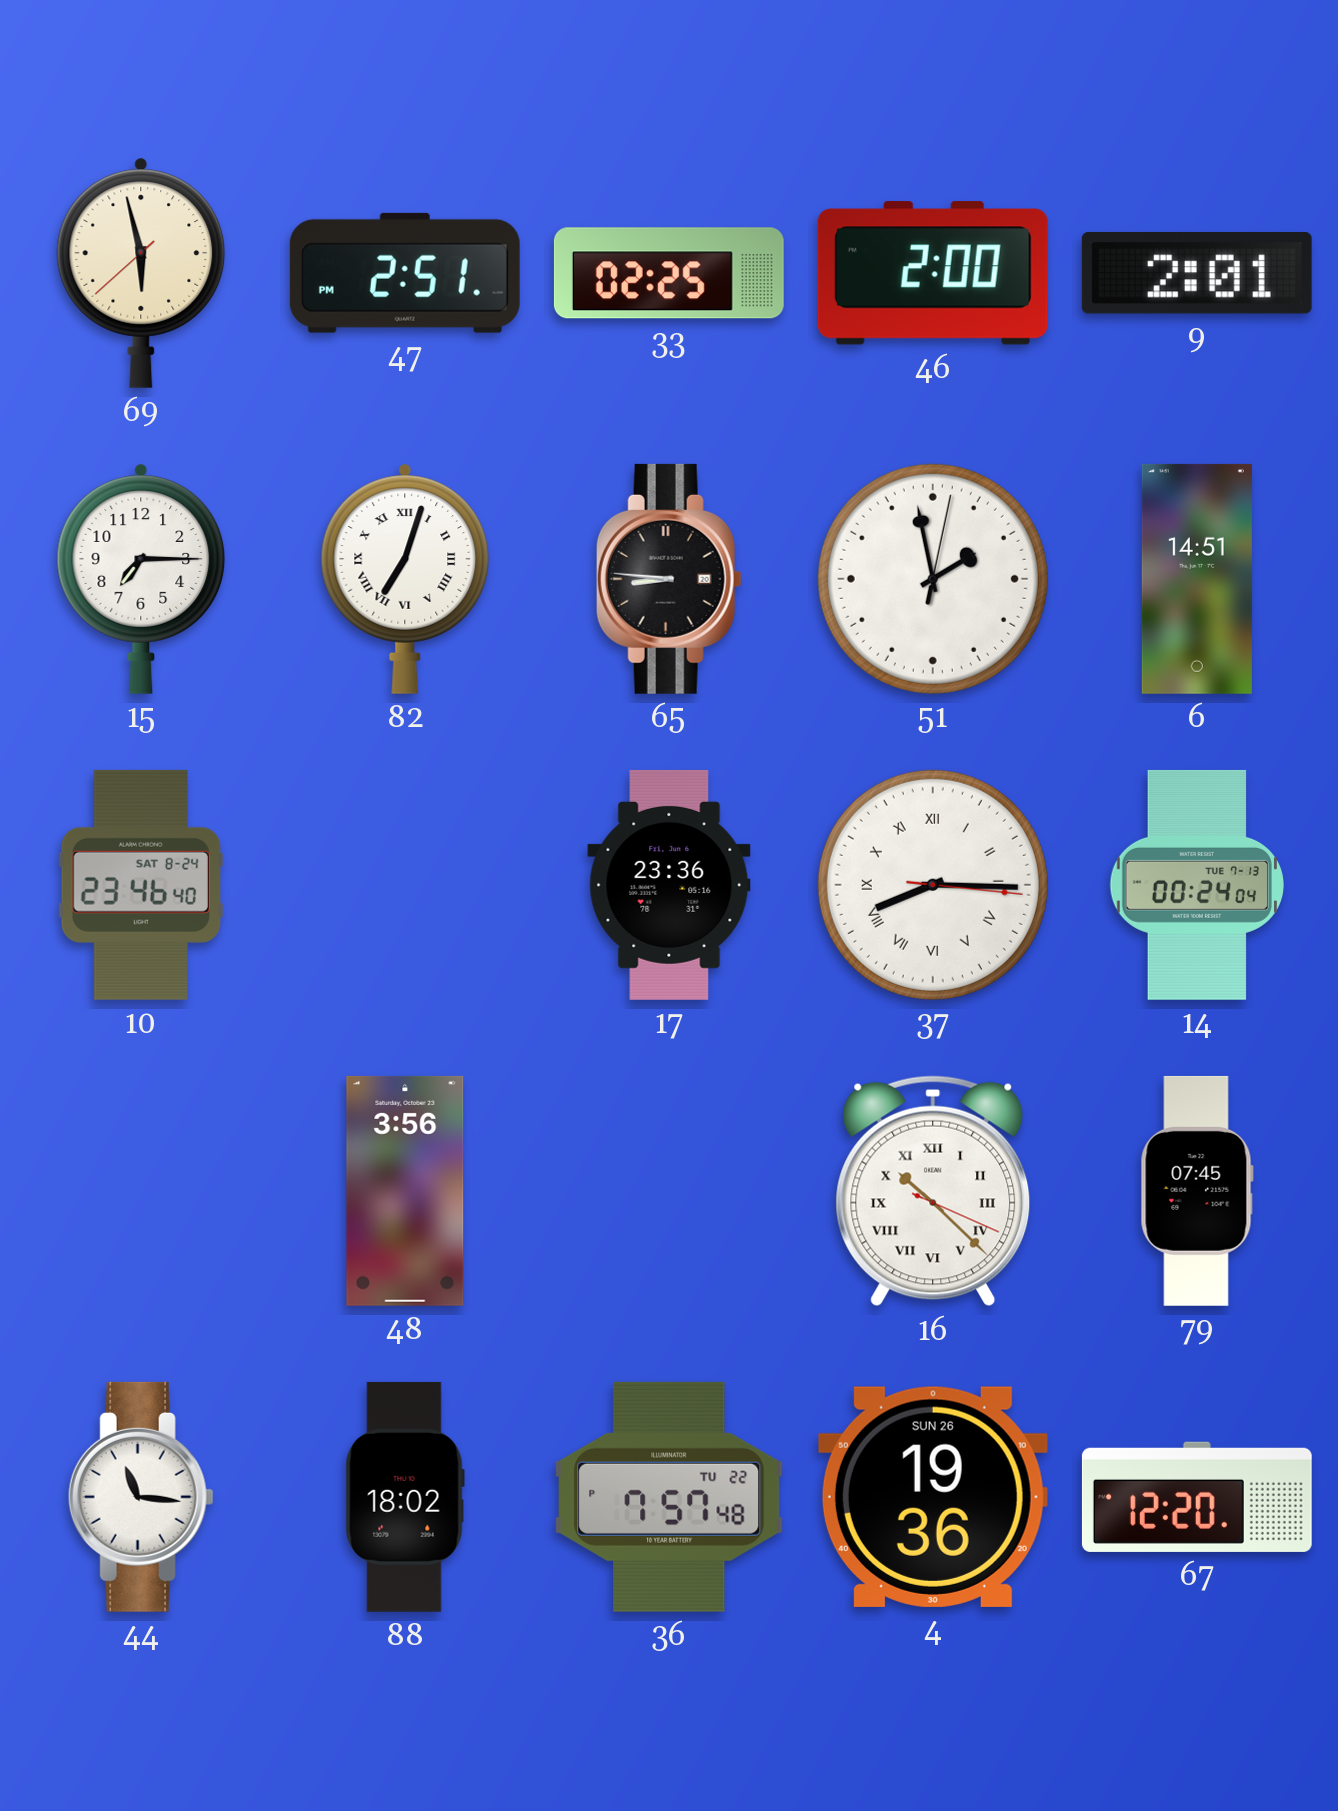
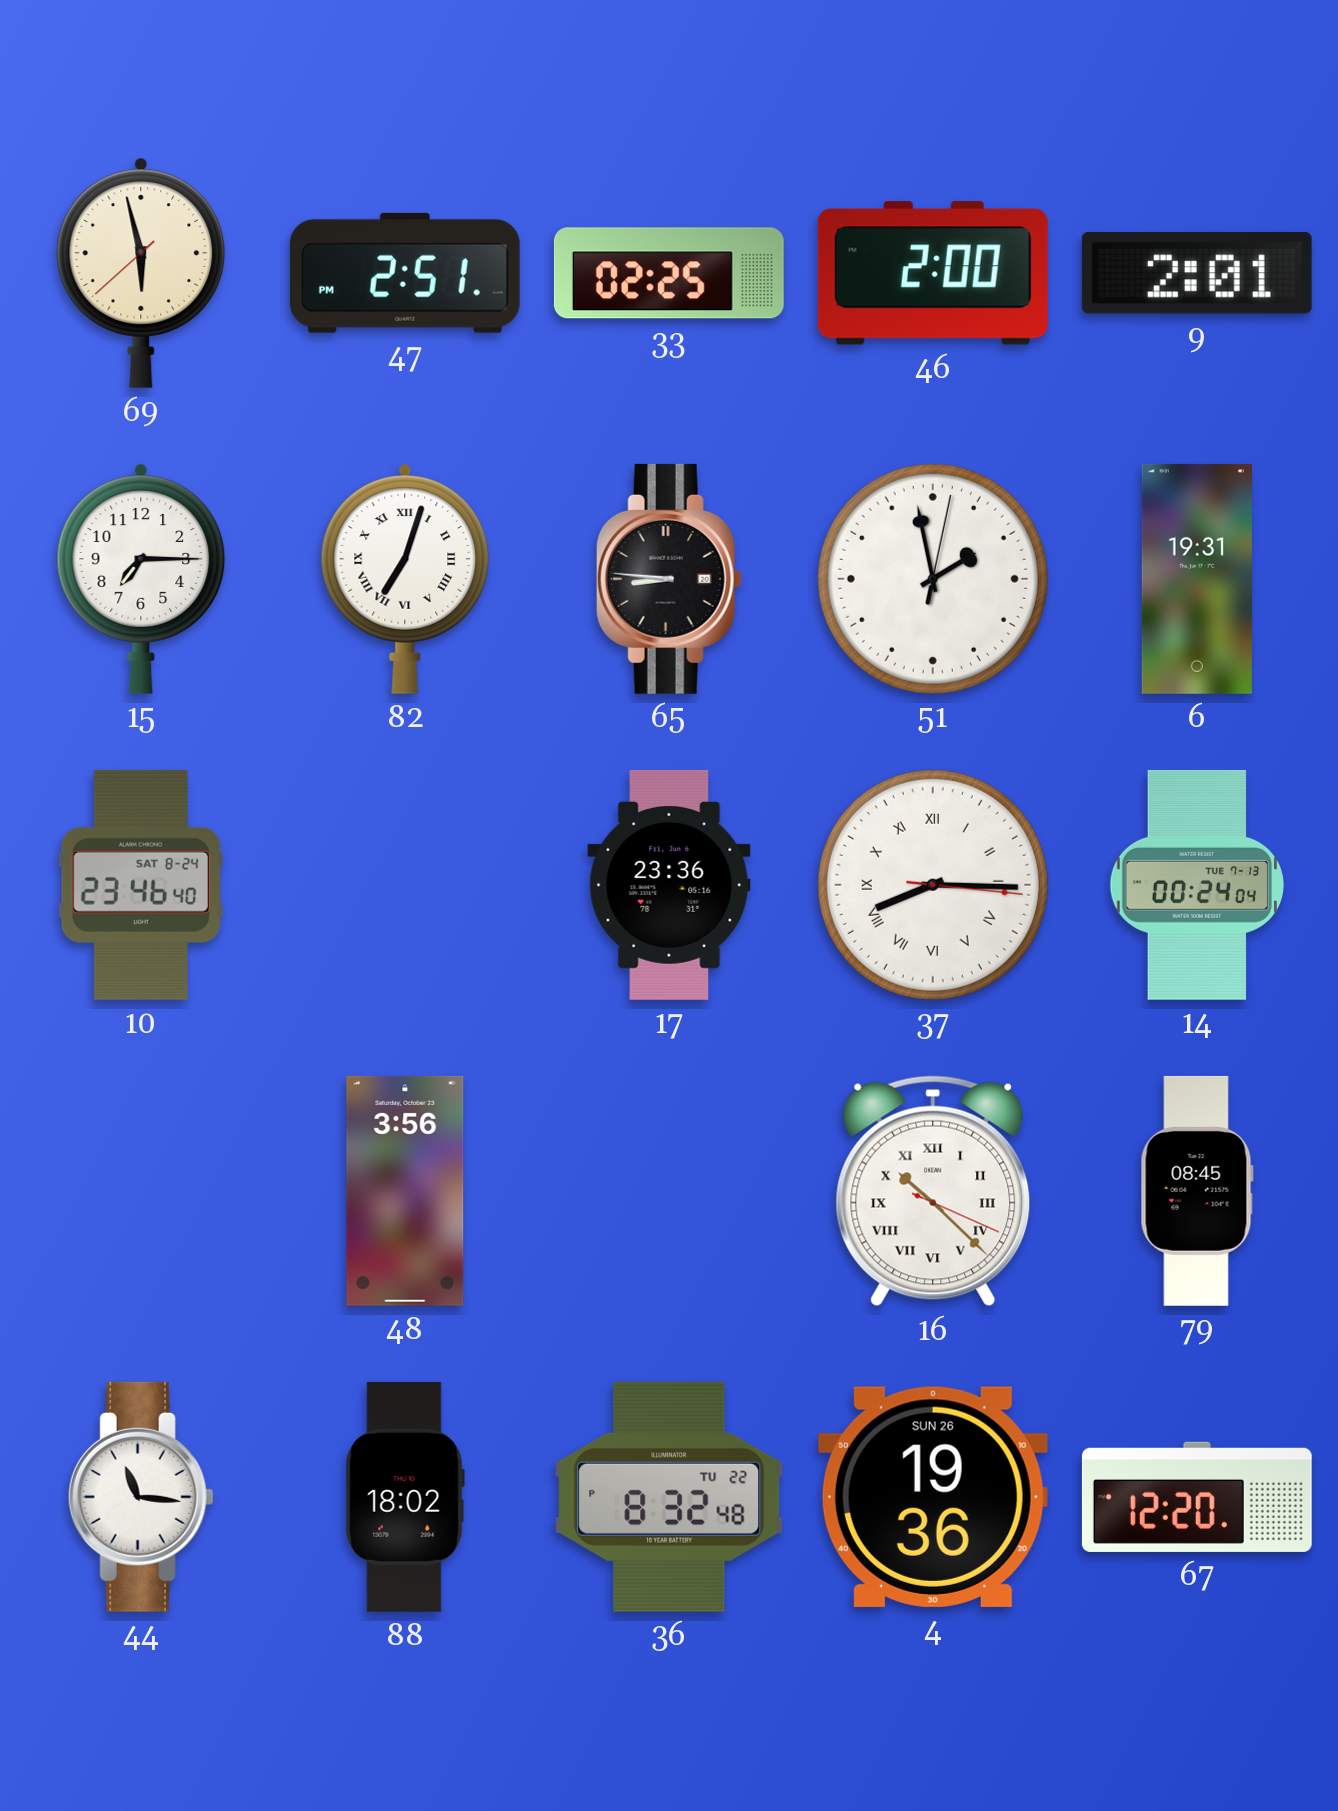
6: 14:51 -> 19:31
79: 07:45 -> 08:45
36: 7:57 -> 8:32
